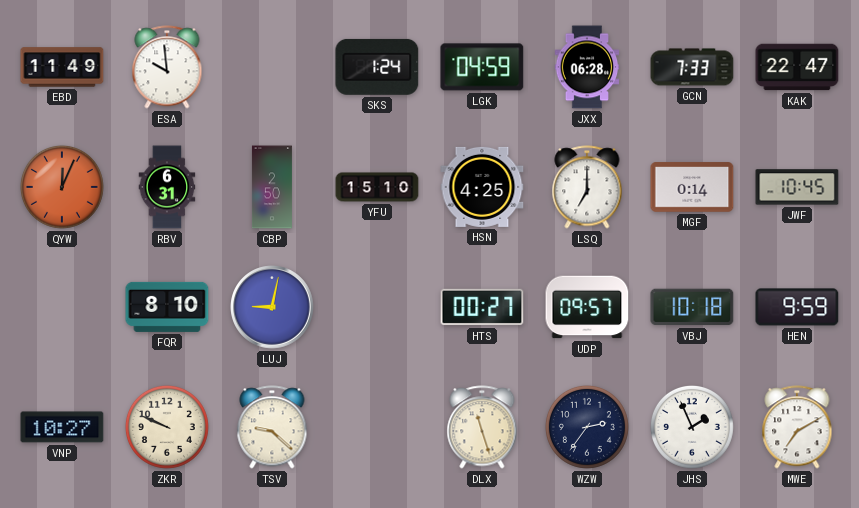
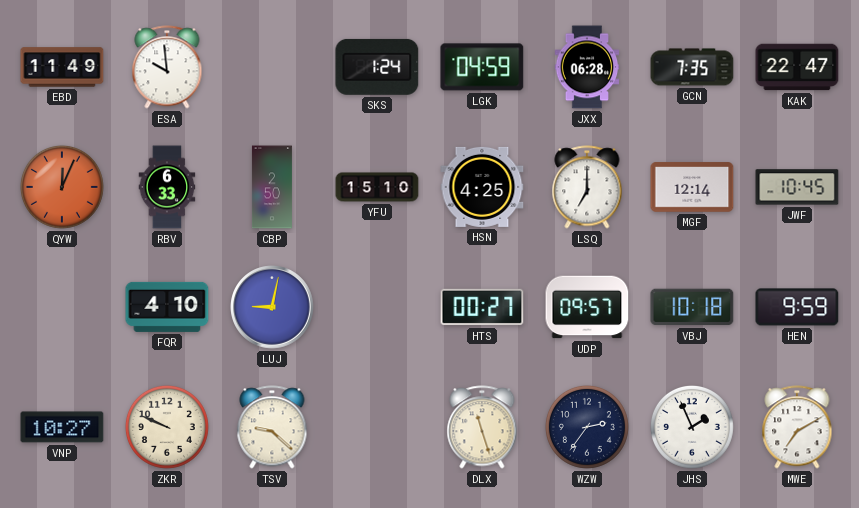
GCN: 7:33 -> 7:35
RBV: 6:31 -> 6:33
MGF: 0:14 -> 12:14
FQR: 8:10 -> 4:10
